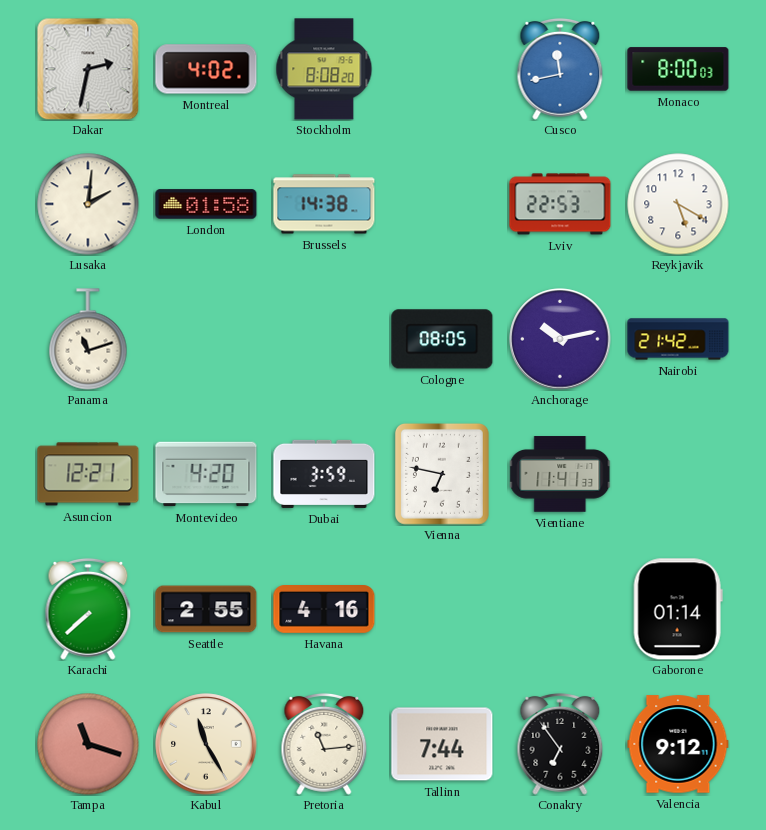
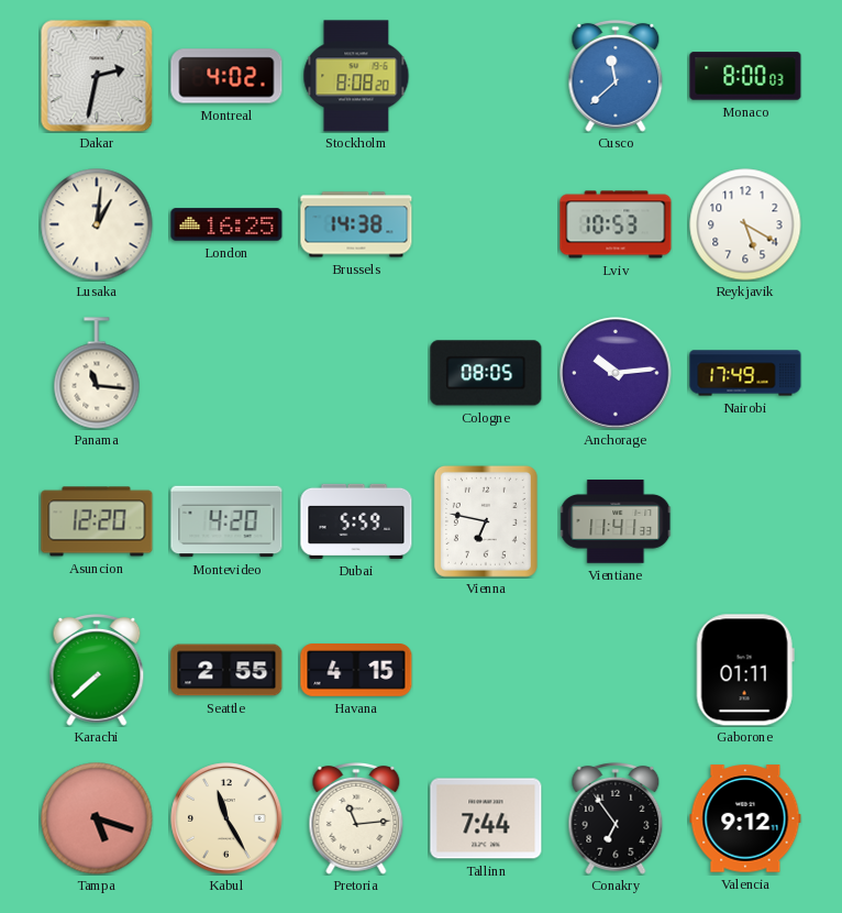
Cusco: 11:43 -> 11:38
Lusaka: 2:01 -> 1:01
London: 01:58 -> 16:25
Lviv: 22:53 -> 10:53
Panama: 11:12 -> 11:16
Anchorage: 10:13 -> 10:14
Nairobi: 21:42 -> 17:49
Asuncion: 12:21 -> 12:20
Dubai: 3:59 -> 5:59
Havana: 4:16 -> 4:15
Gaborone: 01:14 -> 01:11
Tampa: 11:18 -> 5:18
